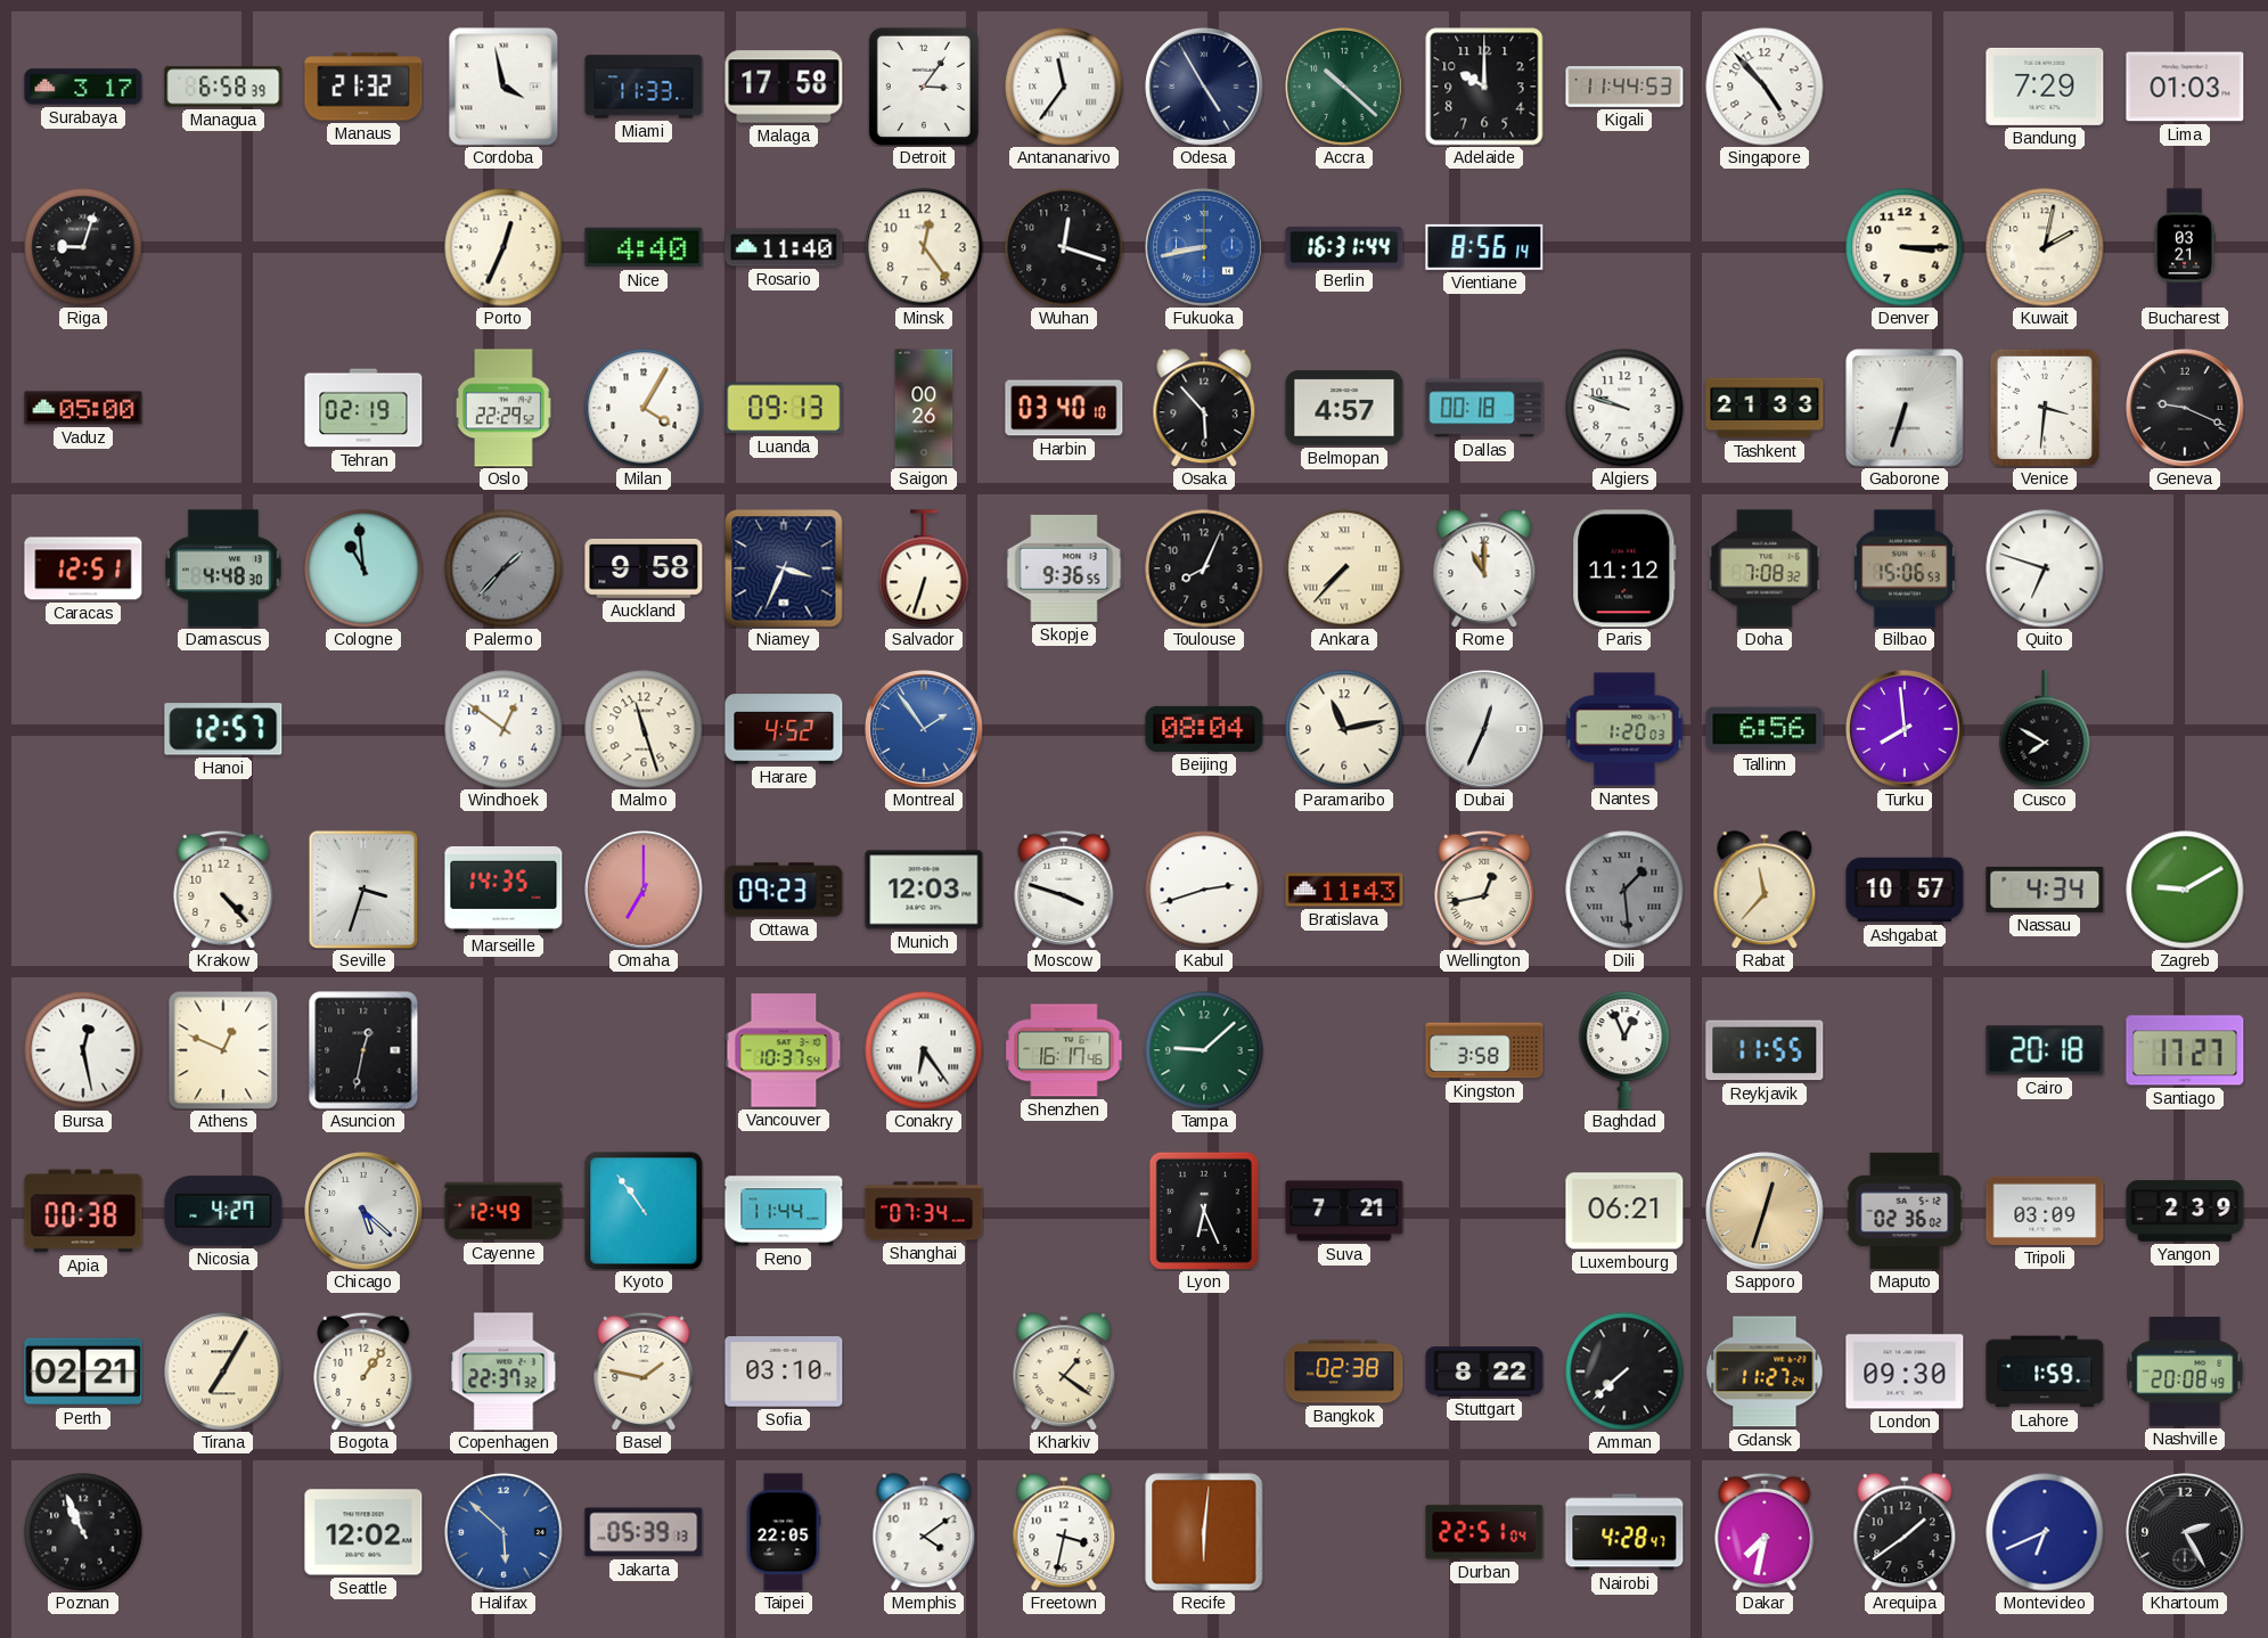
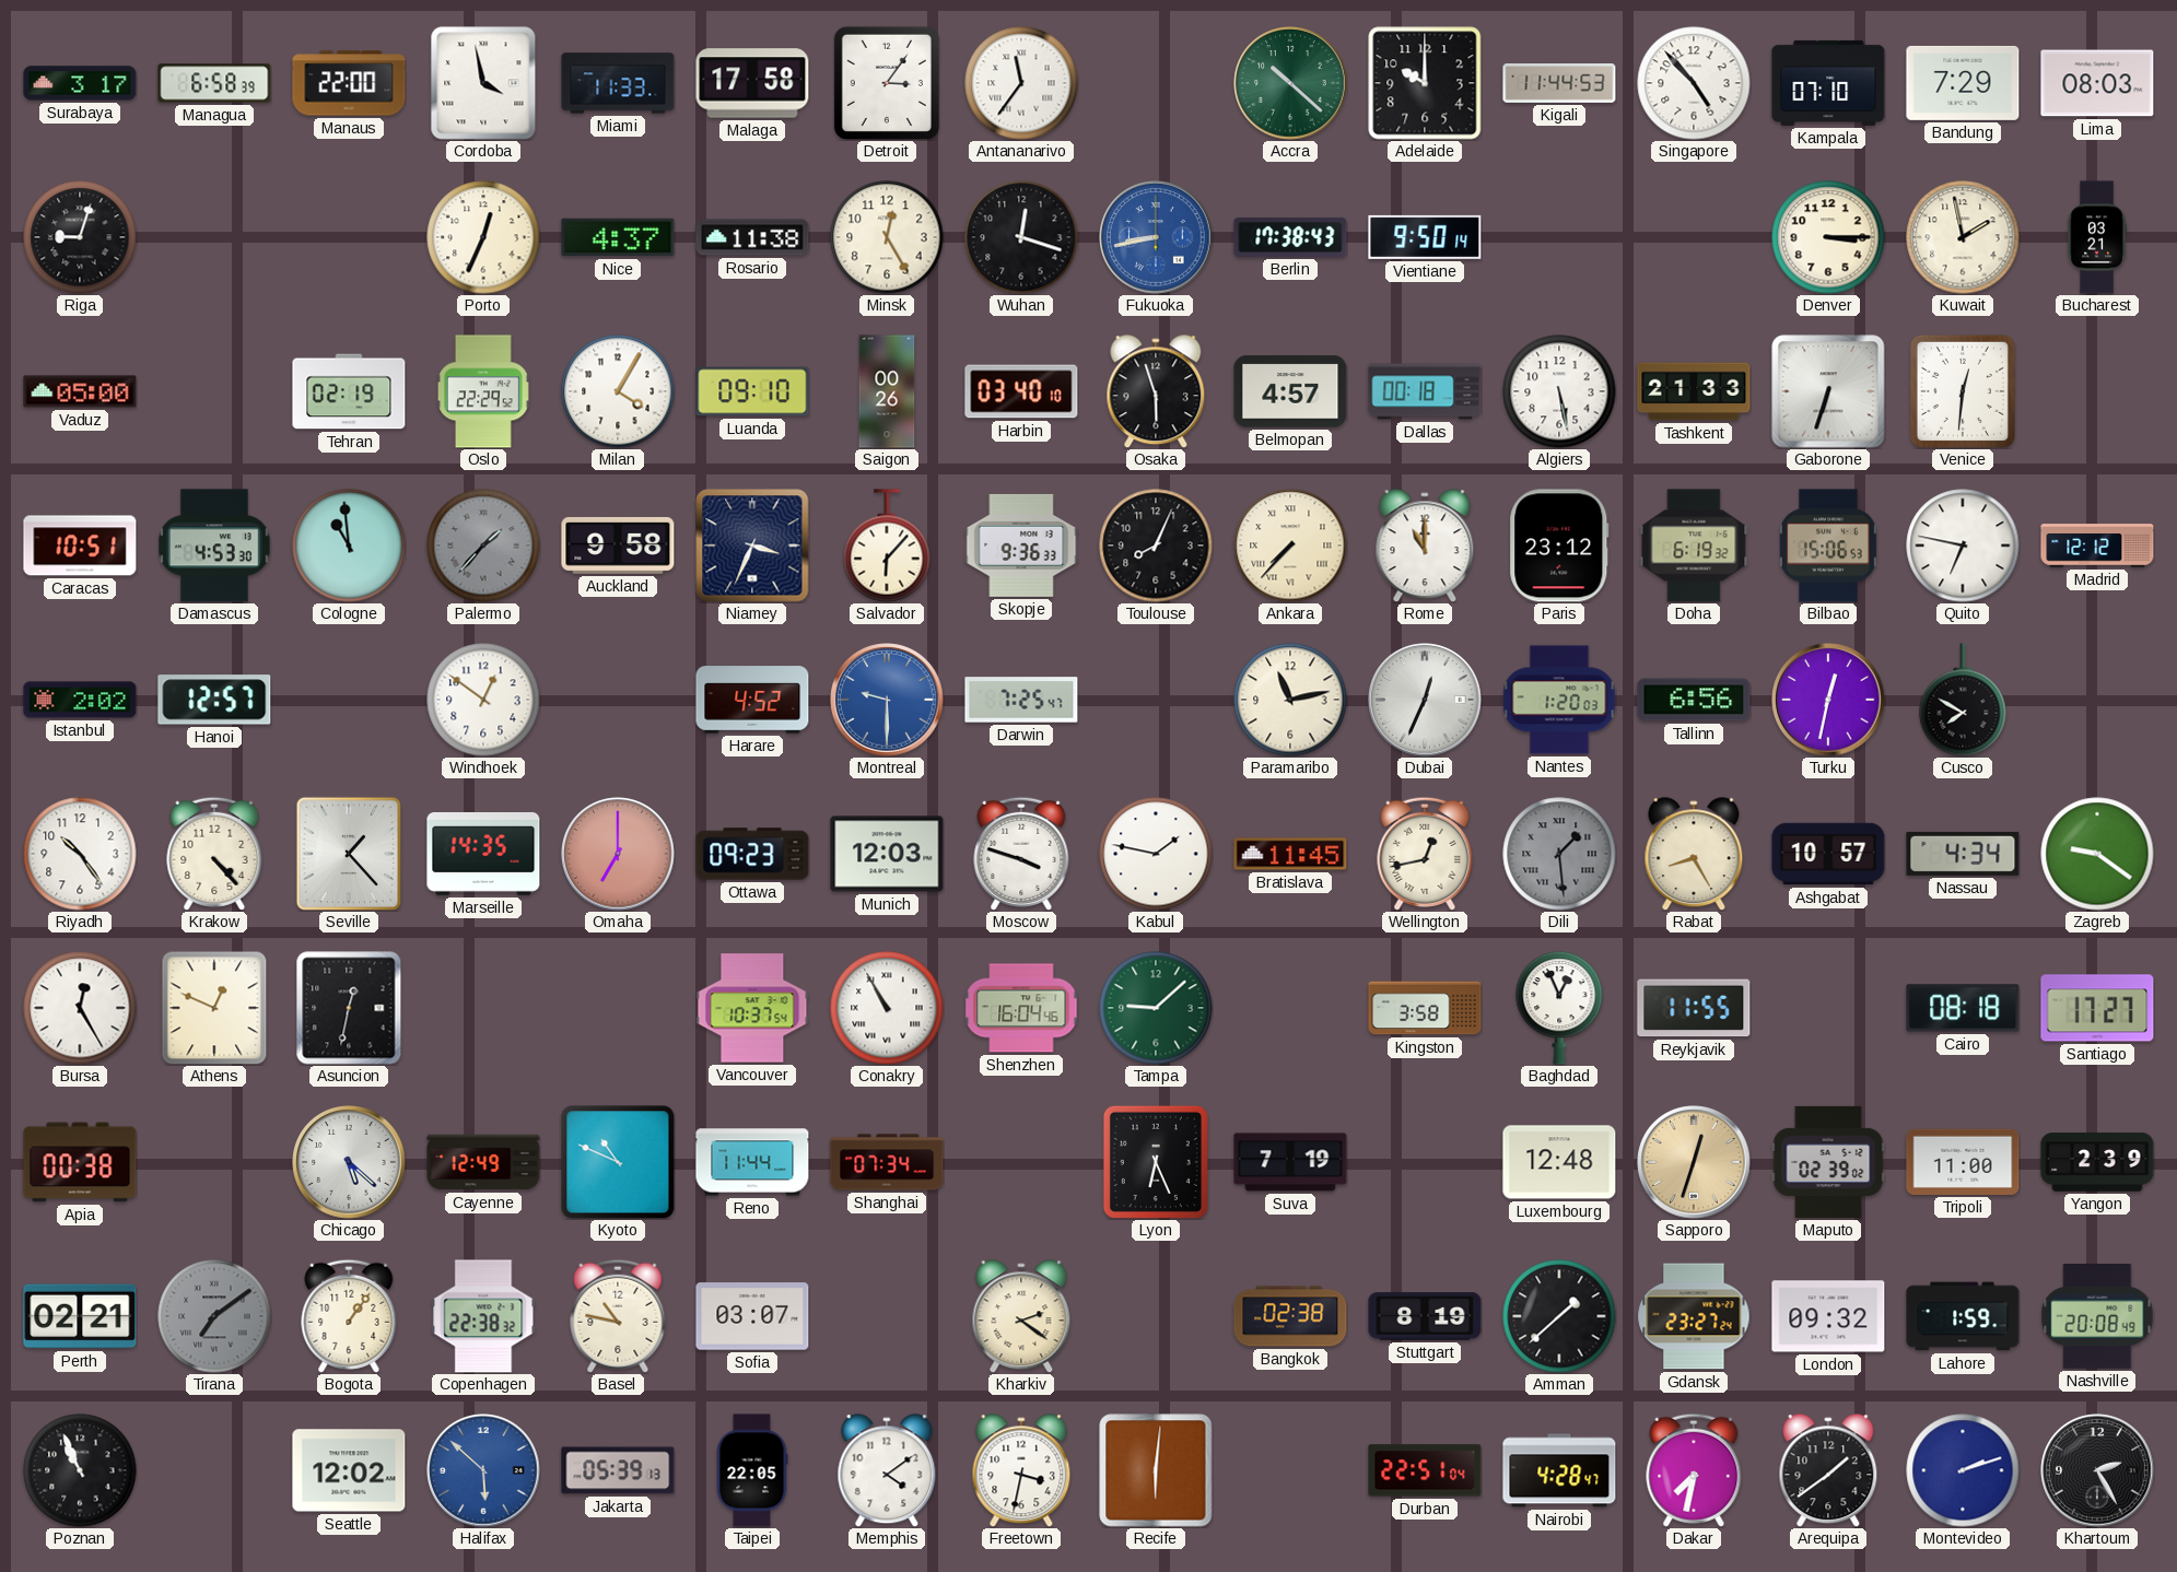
Manaus: 21:32 -> 22:00
Odesa: 4:55 -> none
Kampala: none -> 07:10
Lima: 01:03 -> 08:03
Nice: 4:40 -> 4:37
Rosario: 11:40 -> 11:38
Minsk: 12:24 -> 12:25
Berlin: 16:31 -> 17:38
Vientiane: 8:56 -> 9:50
Kuwait: 2:02 -> 1:58
Luanda: 09:13 -> 09:10
Osaka: 5:53 -> 5:57
Algiers: 9:48 -> 5:28
Venice: 3:31 -> 12:31
Geneva: 9:19 -> none
Caracas: 12:51 -> 10:51
Damascus: 4:48 -> 4:53
Salvador: 6:33 -> 6:07
Skopje: 9:36:55 -> 9:36:33
Paris: 11:12 -> 23:12
Doha: 7:08 -> 6:19
Quito: 6:48 -> 6:47
Madrid: none -> 12:12
Istanbul: none -> 2:02
Malmo: 11:27 -> none
Montreal: 1:54 -> 9:30
Darwin: none -> 7:25
Beijing: 08:04 -> none
Turku: 7:59 -> 12:32
Riyadh: none -> 10:24
Seville: 3:33 -> 1:23
Kabul: 2:42 -> 1:47
Bratislava: 11:43 -> 11:45
Rabat: 11:37 -> 8:25
Zagreb: 9:10 -> 9:21
Bursa: 12:28 -> 12:25
Conakry: 6:24 -> 10:55
Shenzhen: 16:17 -> 16:04
Cairo: 20:18 -> 08:18
Nicosia: 4:27 -> none
Kyoto: 10:54 -> 10:49
Suva: 7:21 -> 7:19
Luxembourg: 06:21 -> 12:48
Maputo: 02:36 -> 02:39
Tripoli: 03:09 -> 11:00
Tirana: 7:05 -> 7:09
Tirana dial: cream -> grey
Copenhagen: 22:37 -> 22:38
Basel: 1:47 -> 10:47
Sofia: 03:10 -> 03:07
Kharkiv: 1:21 -> 2:21
Stuttgart: 8:22 -> 8:19
Amman: 7:38 -> 1:38
Gdansk: 11:27 -> 23:27
London: 09:30 -> 09:32
Montevideo: 6:41 -> 2:12
